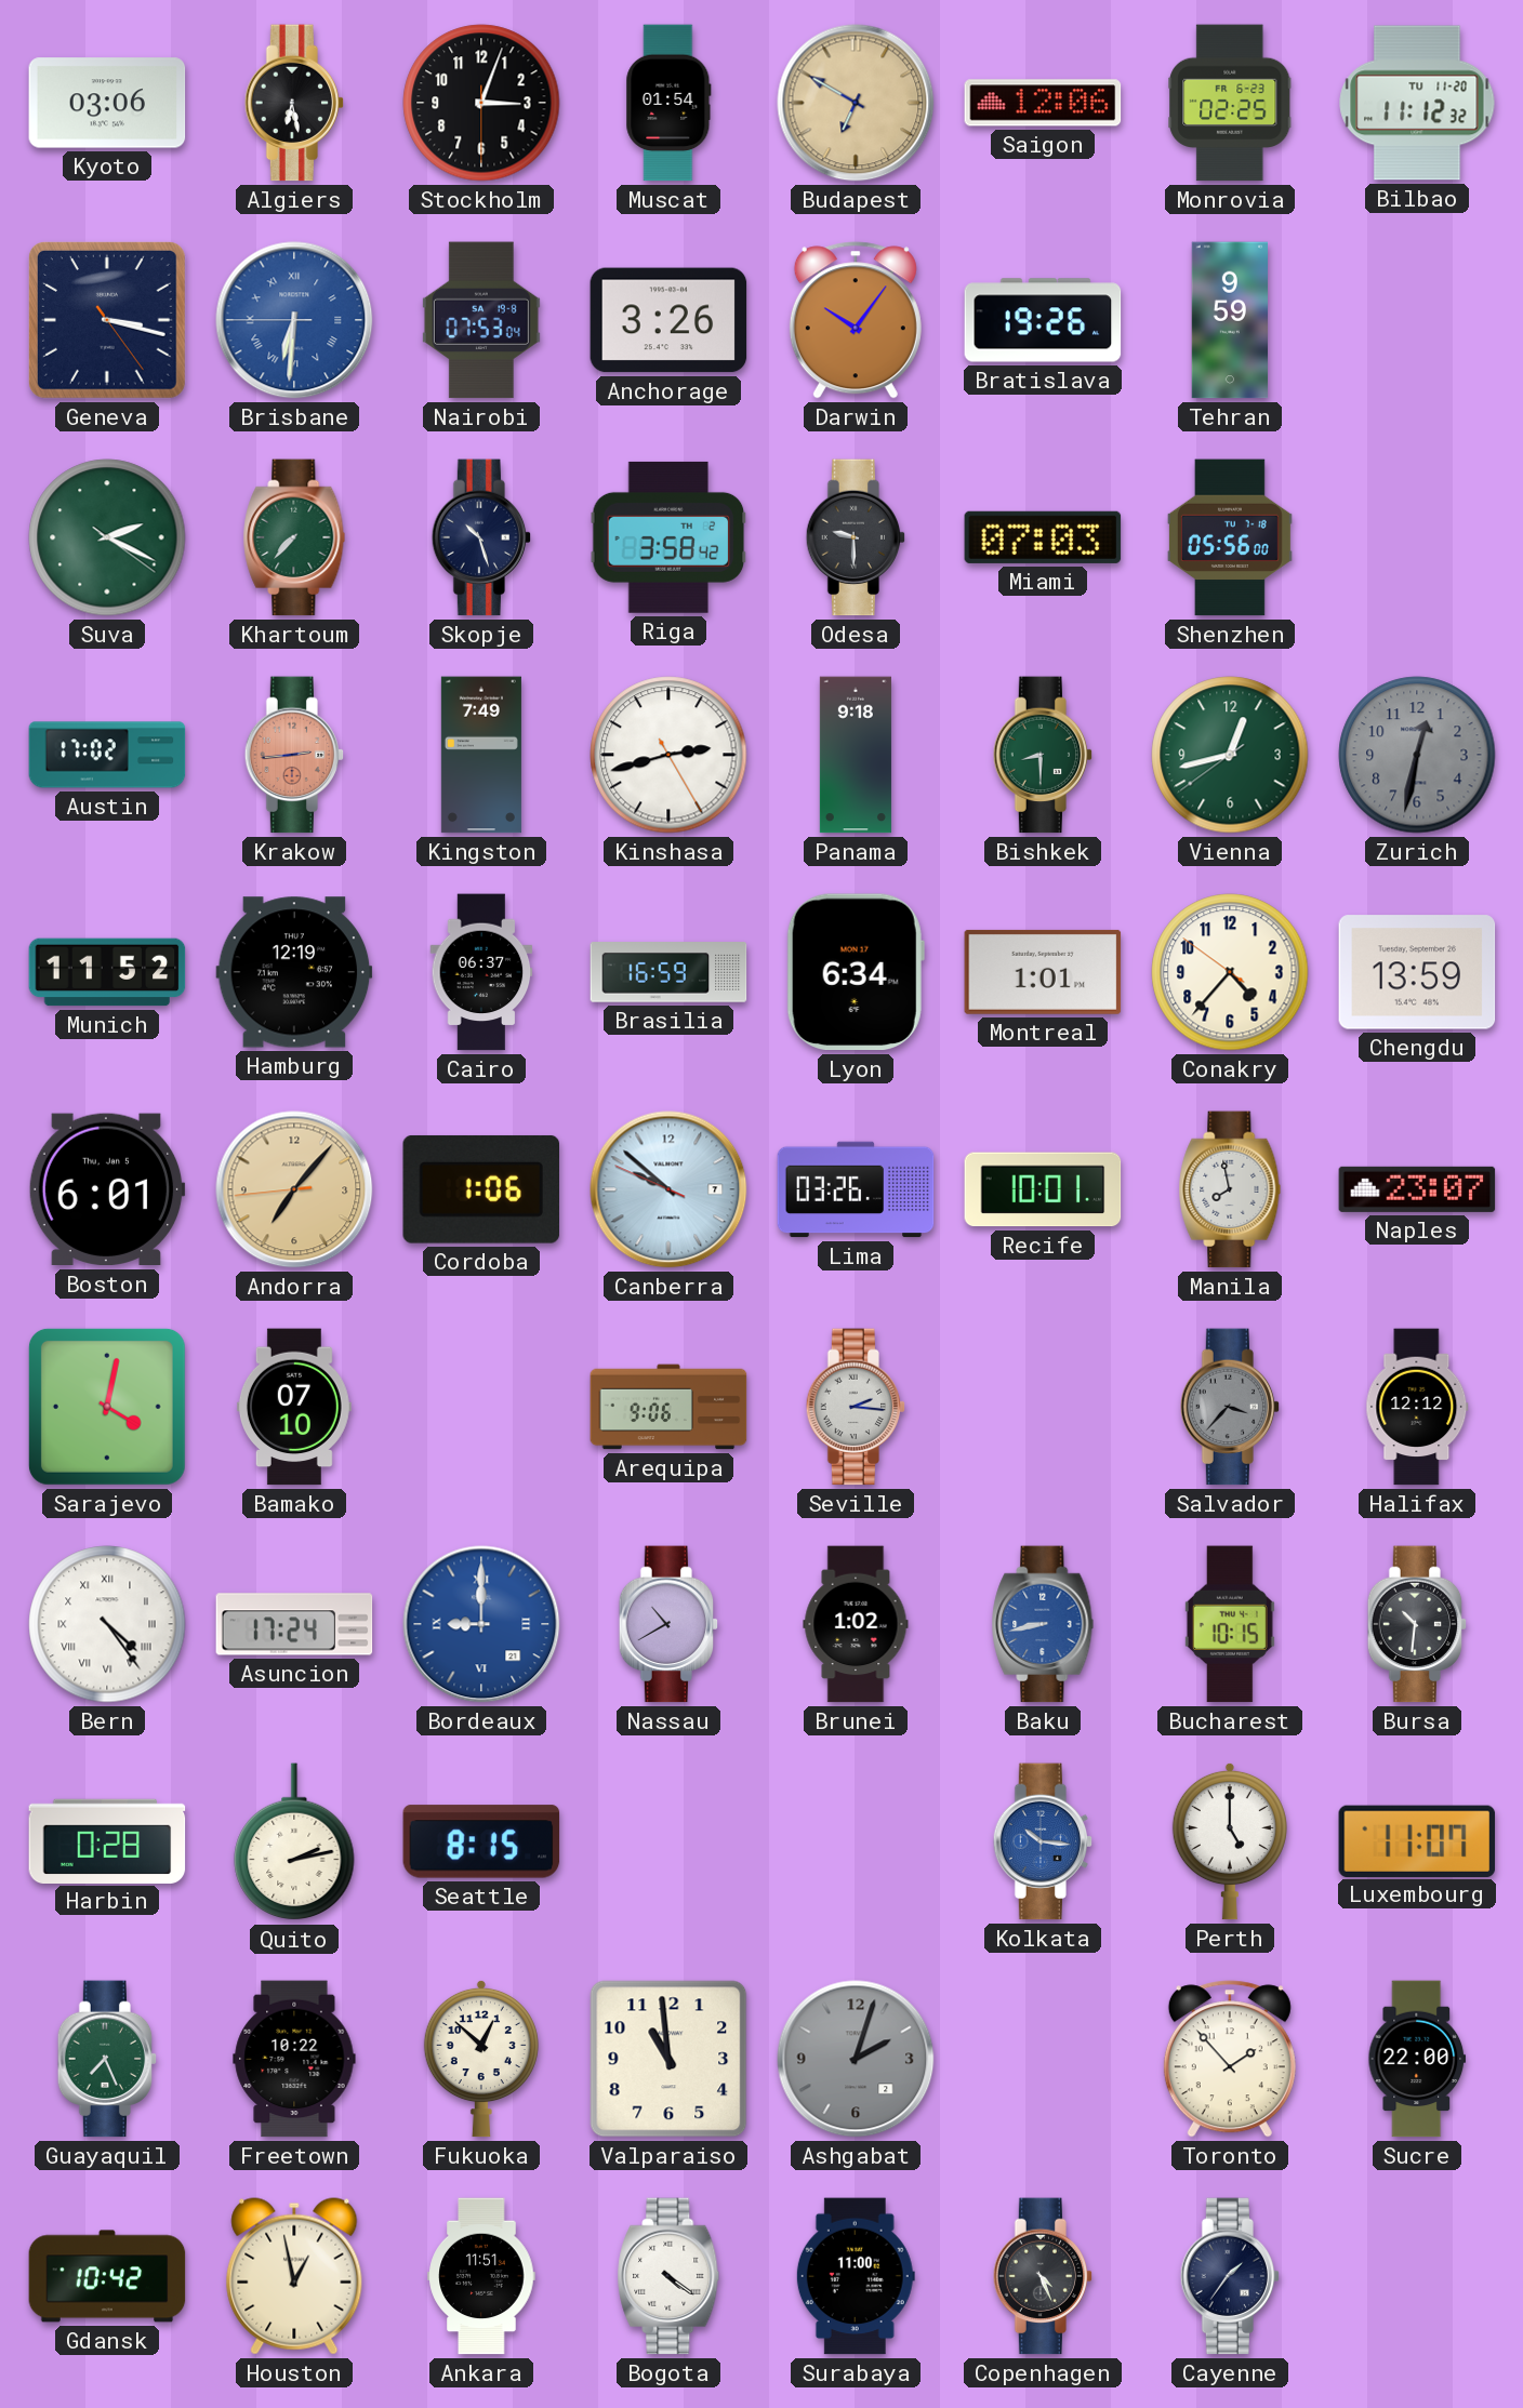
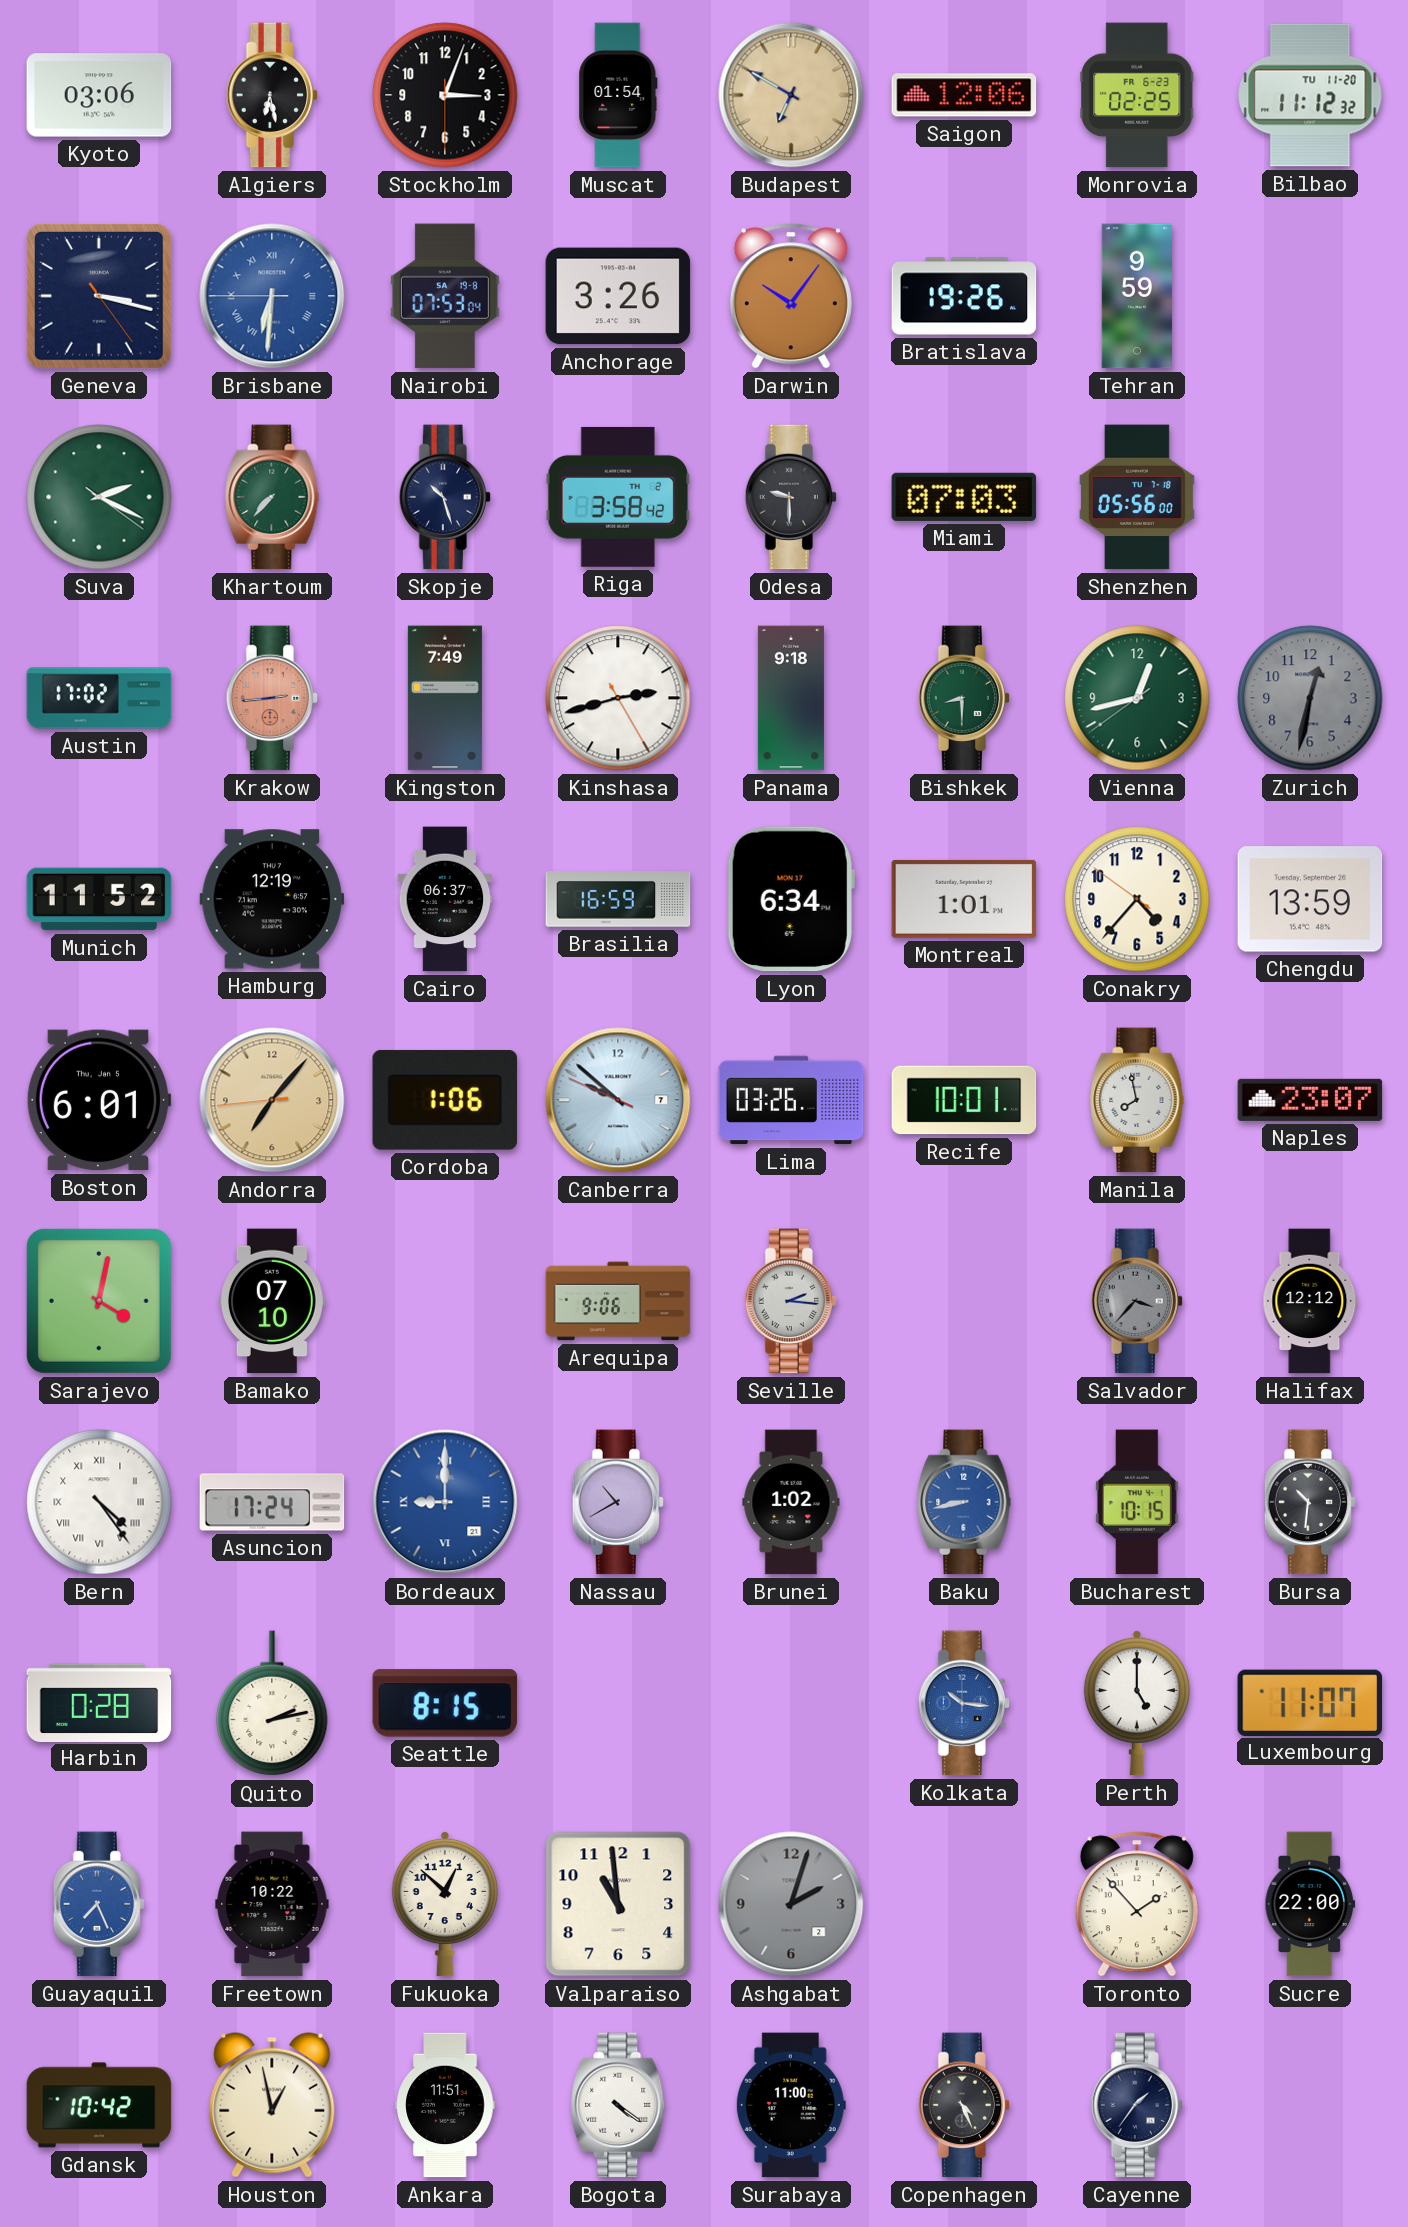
Guayaquil dial: green -> blue
